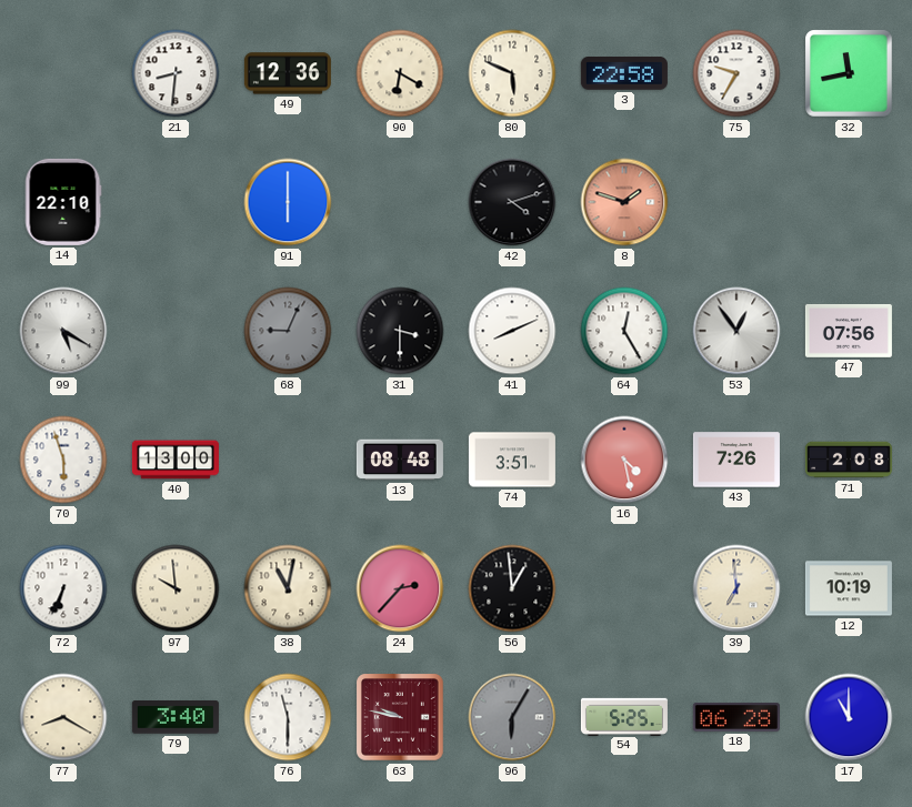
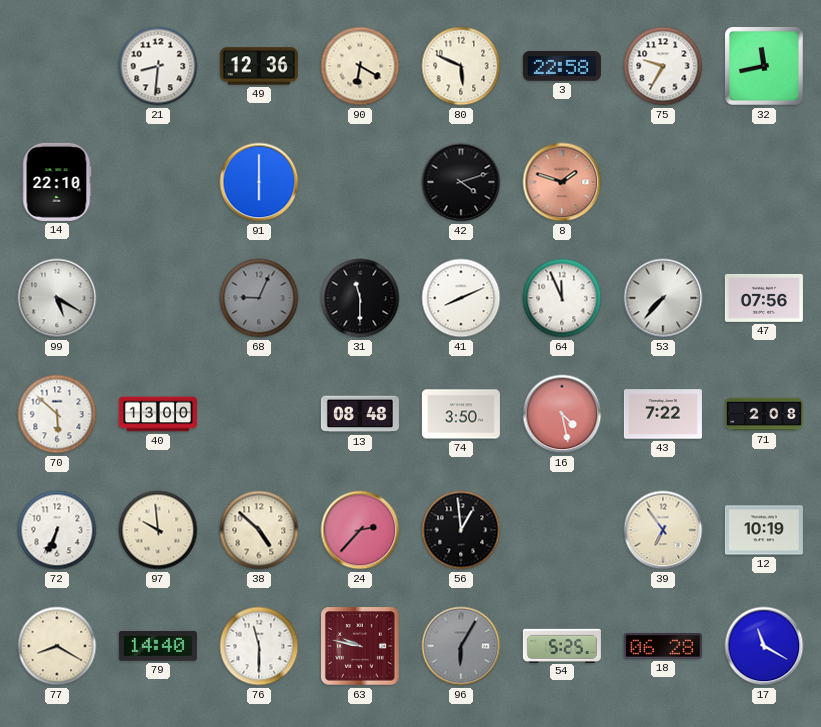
31: 3:30 -> 11:30
64: 12:25 -> 11:56
53: 12:54 -> 7:37
70: 5:57 -> 5:52
74: 3:51 -> 3:50
43: 7:26 -> 7:22
38: 11:02 -> 4:52
39: 6:59 -> 6:54
79: 3:40 -> 14:40
17: 11:00 -> 11:20
